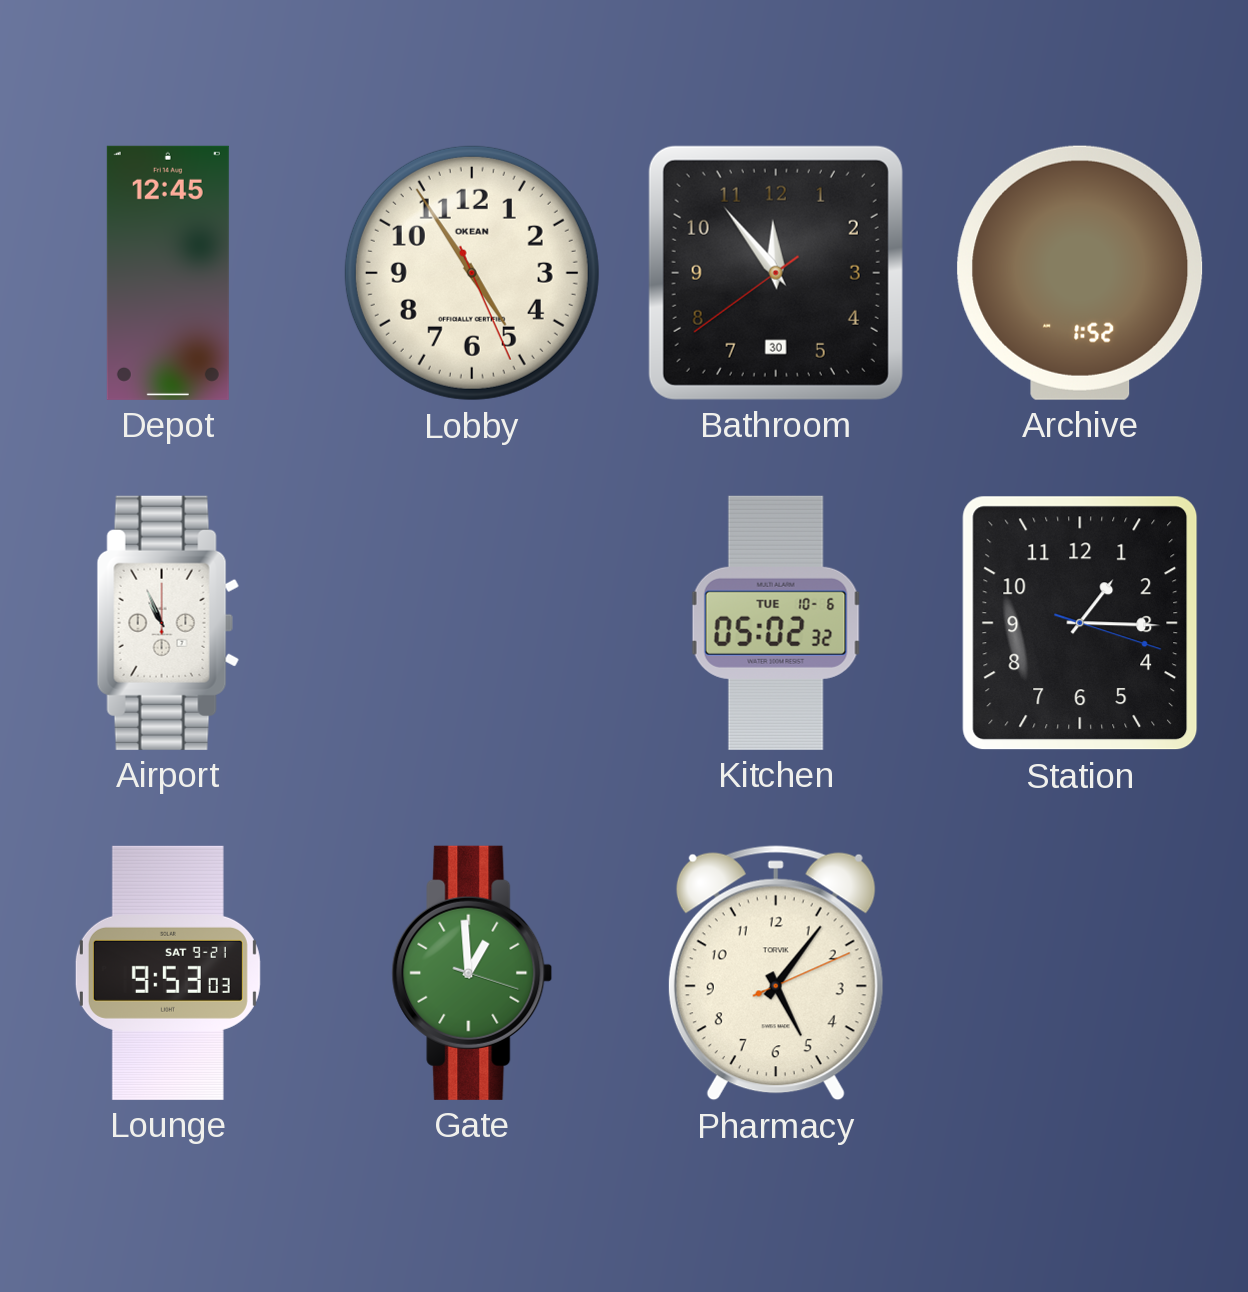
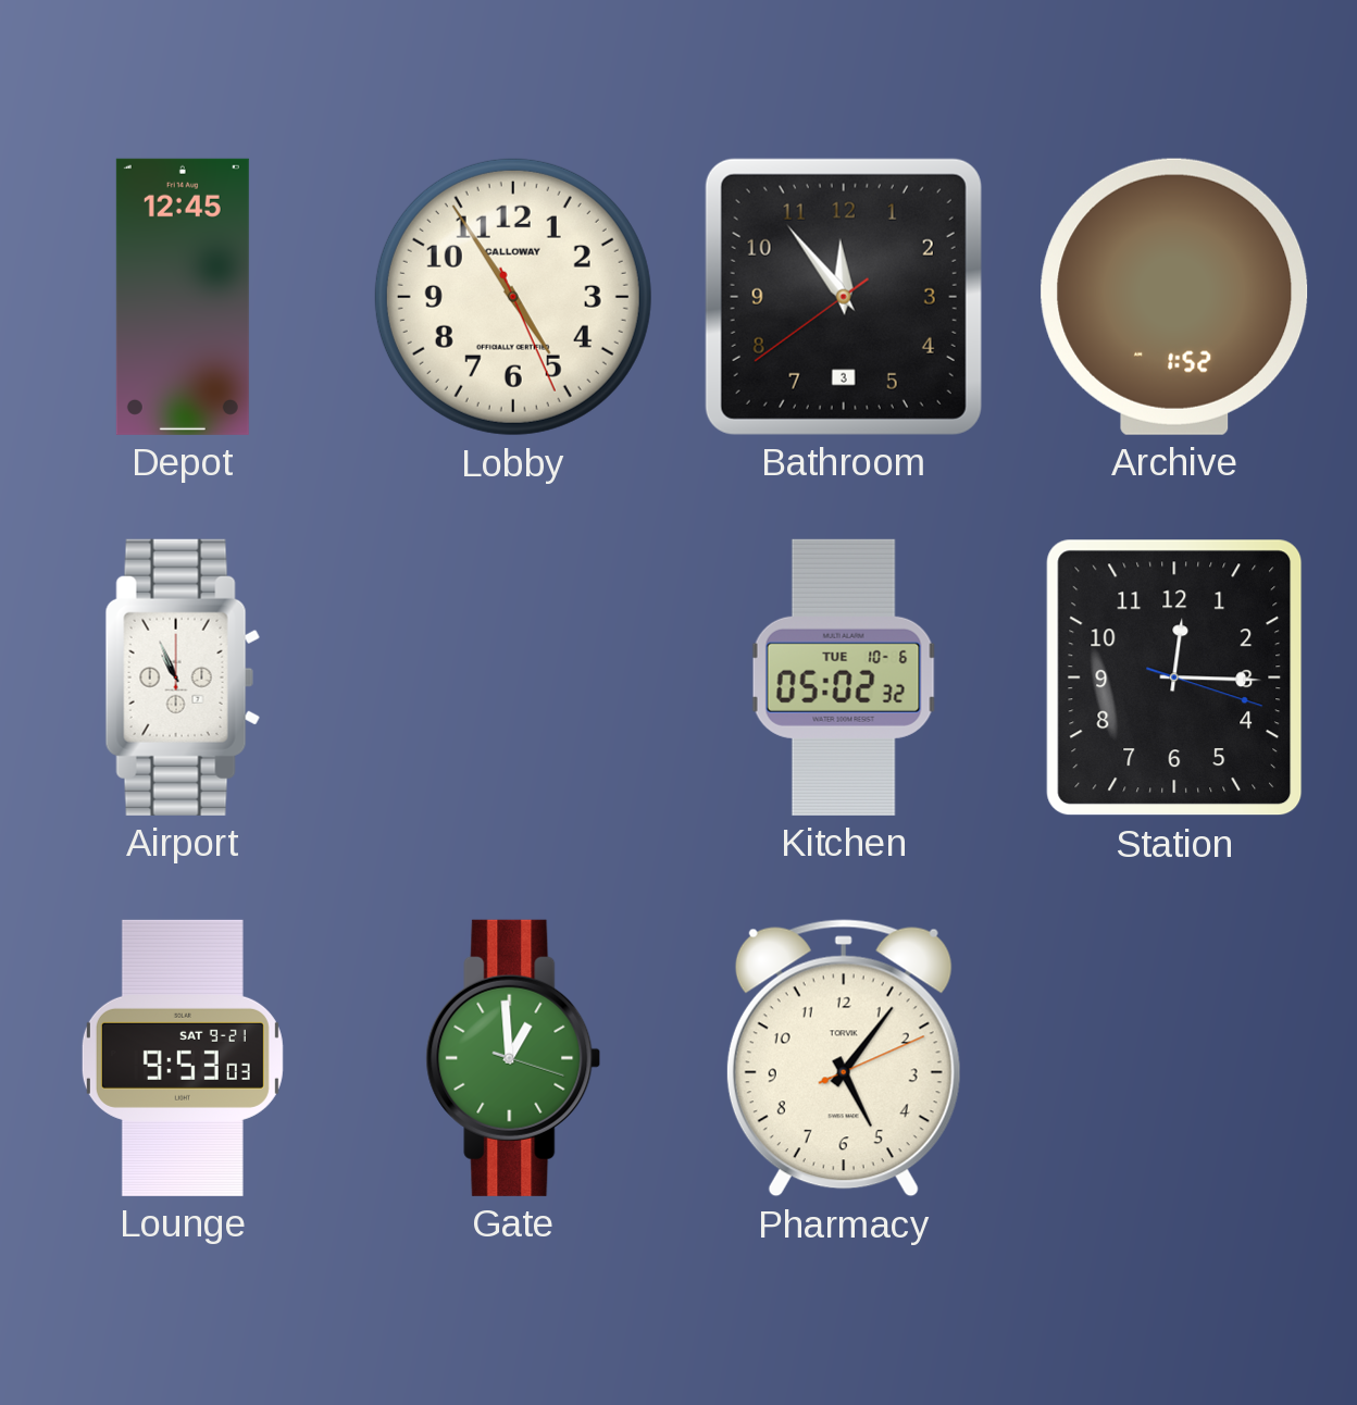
Lobby brand: OKEAN -> CALLOWAY
Bathroom date: 30 -> 3
Station: 1:15 -> 12:15
